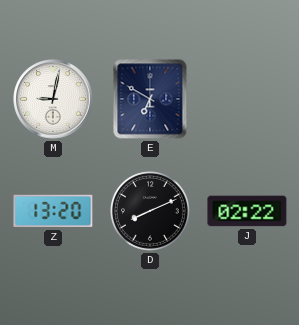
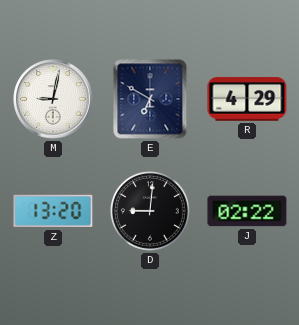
R: none -> 4:29
D: 8:11 -> 9:01
